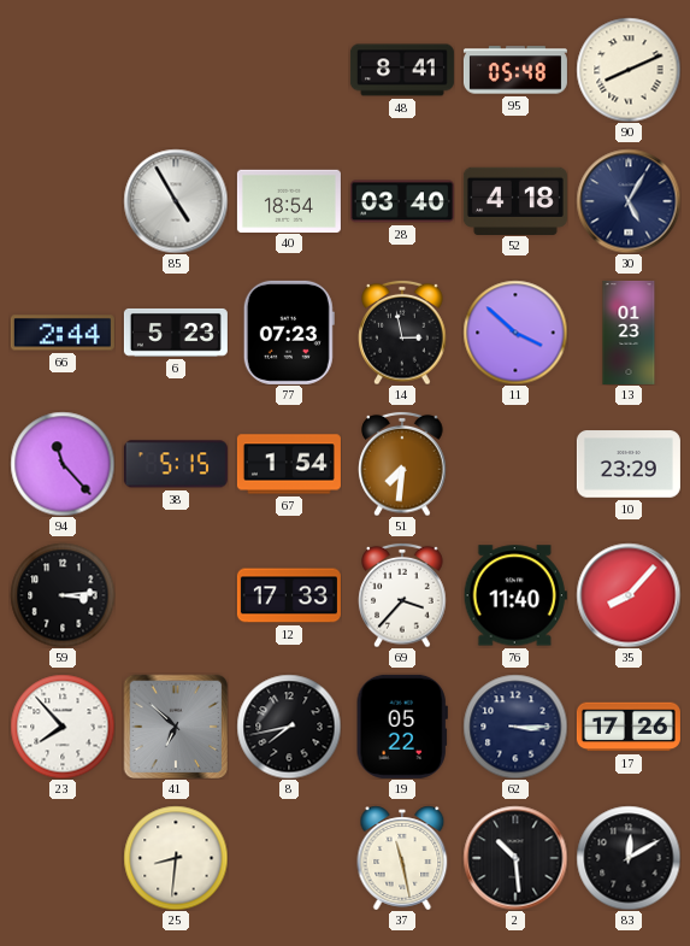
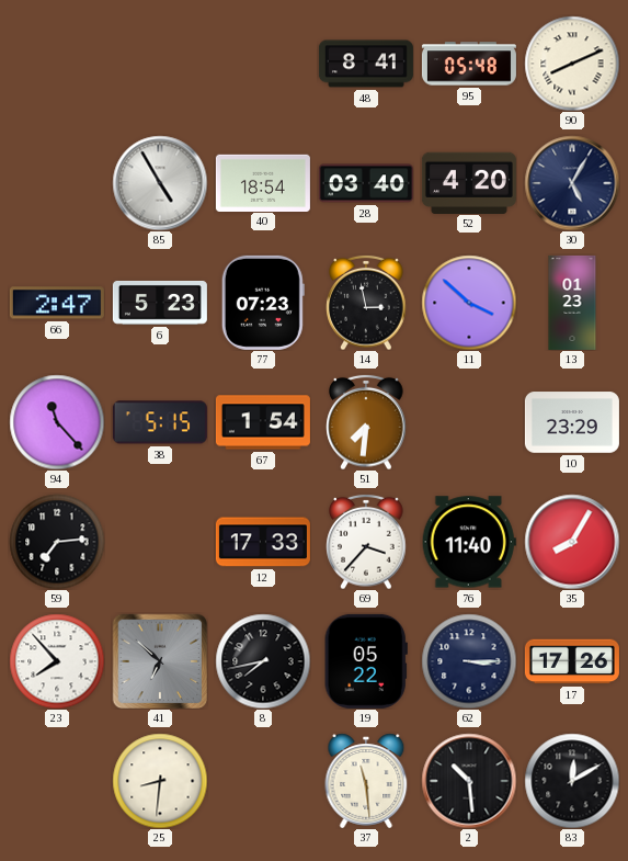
52: 4:18 -> 4:20
66: 2:44 -> 2:47
59: 3:14 -> 7:14
35: 8:07 -> 8:05
37: 11:28 -> 11:29
